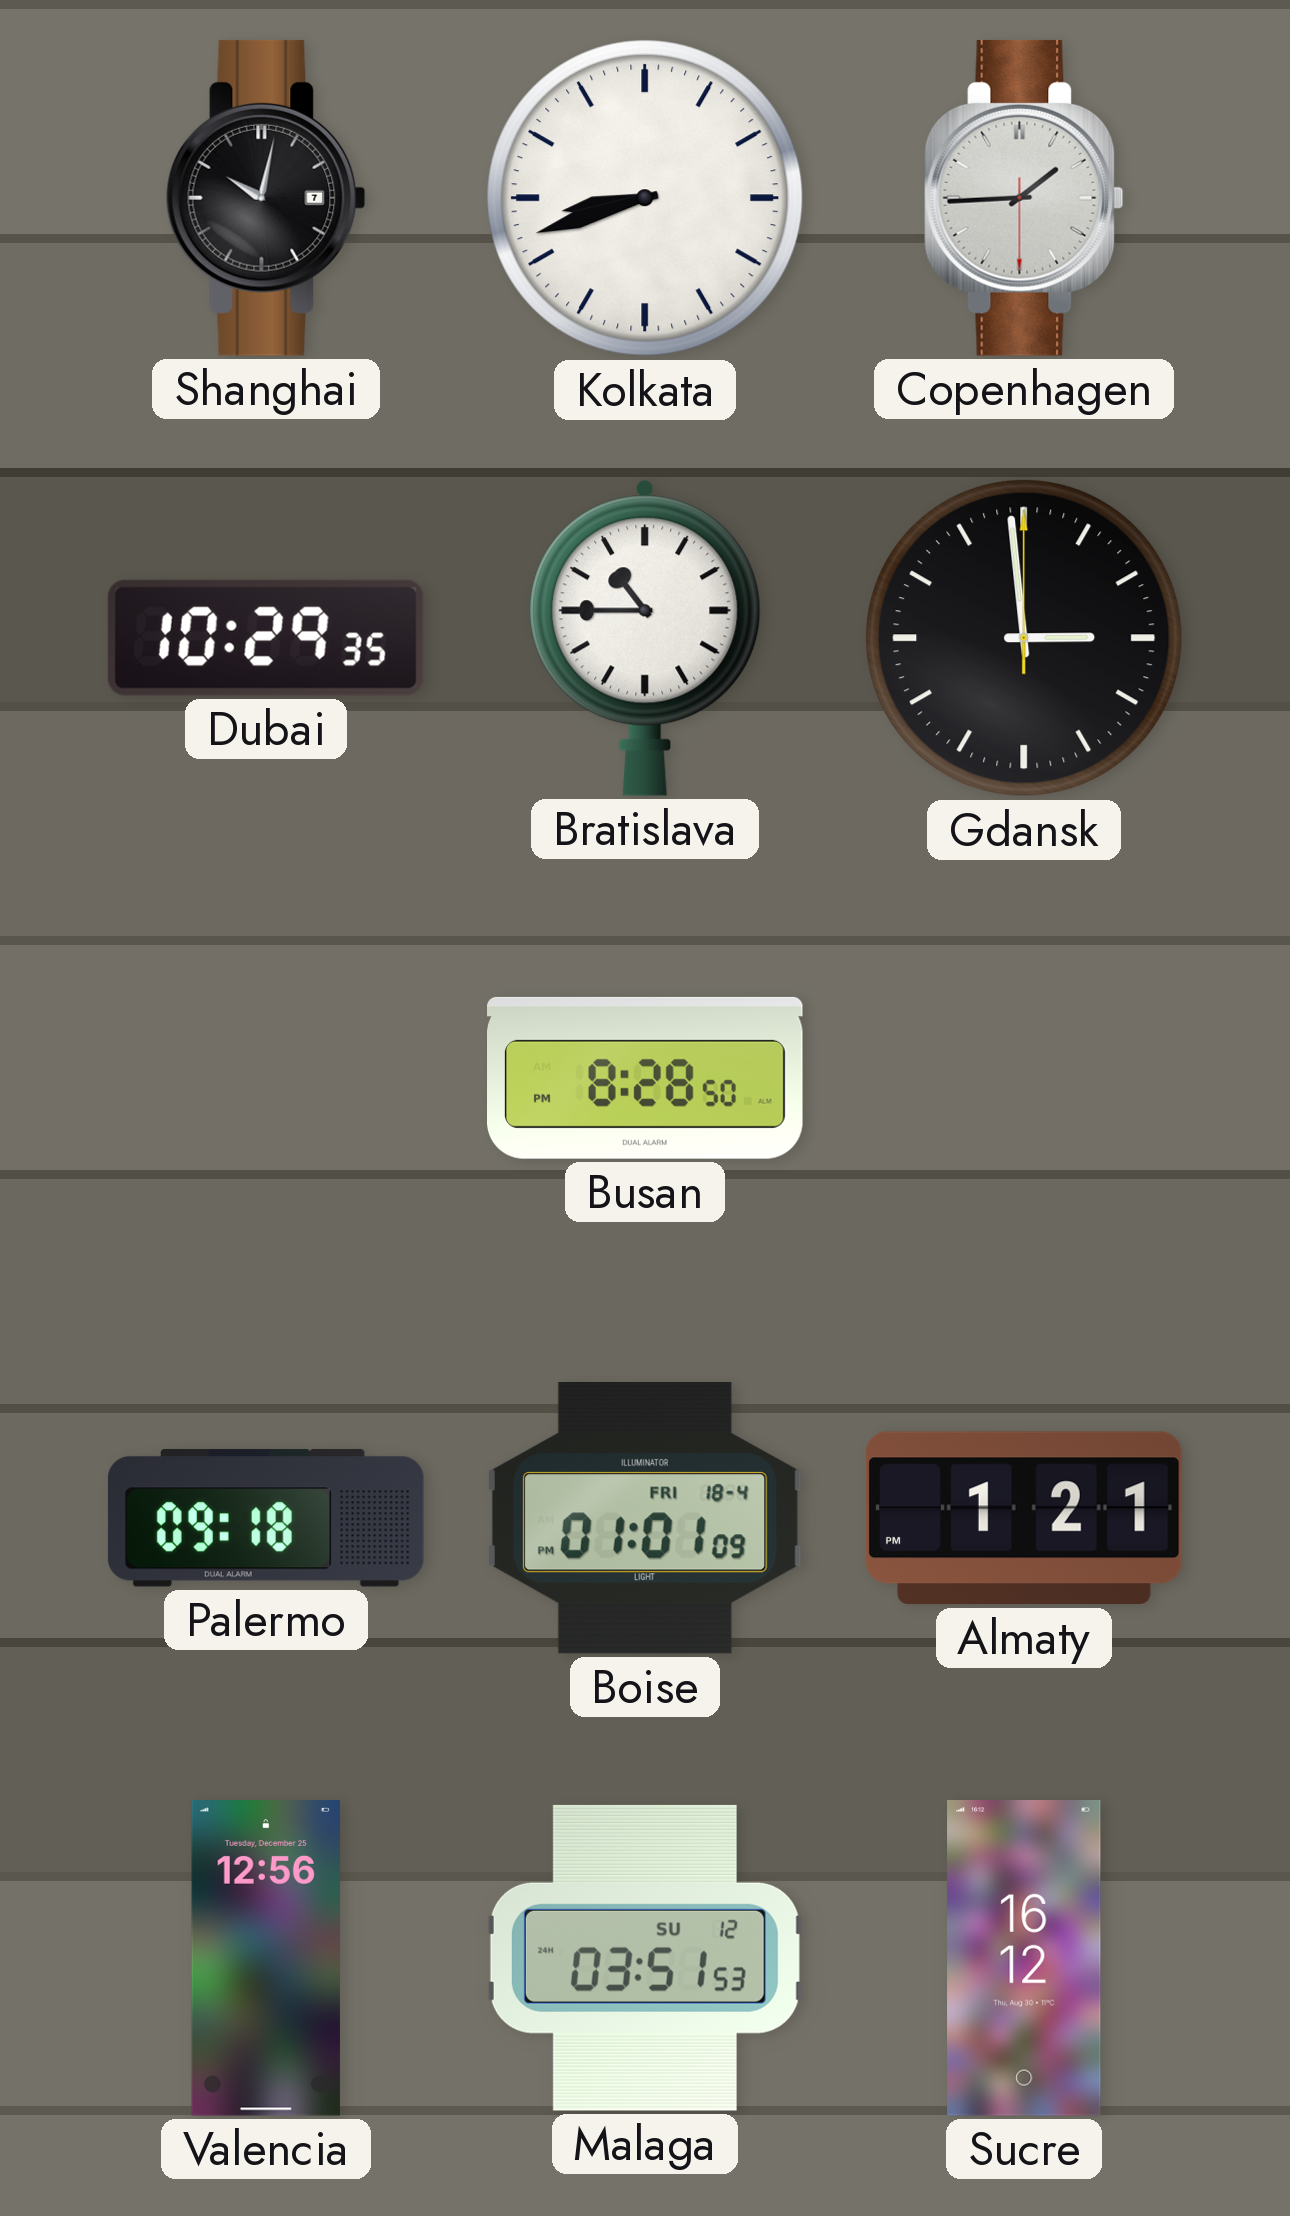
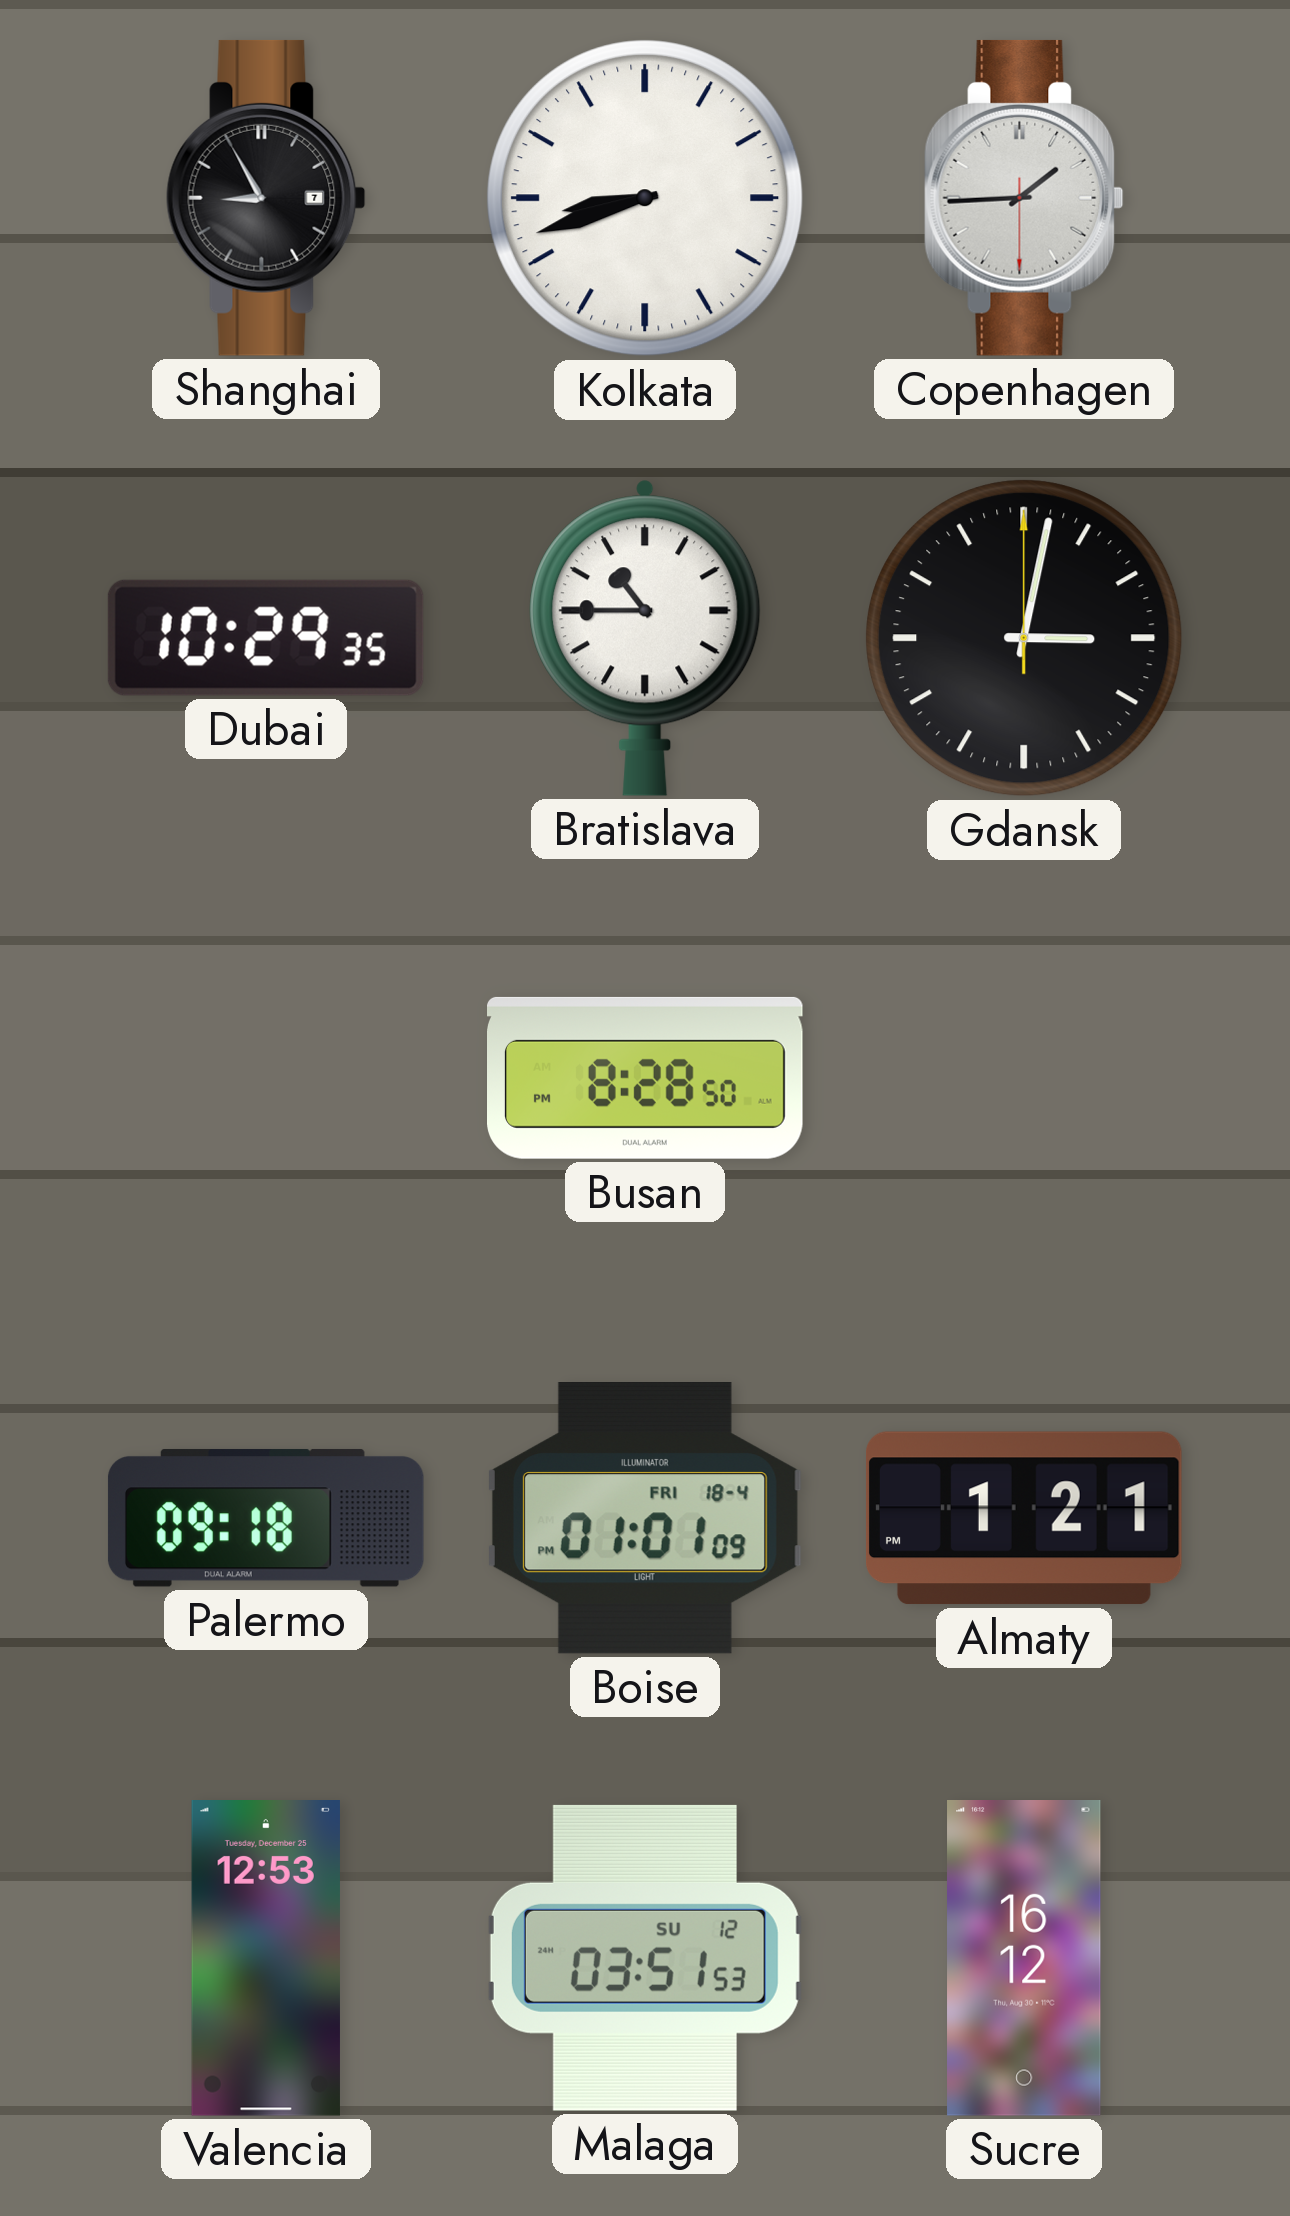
Shanghai: 10:02 -> 8:55
Gdansk: 2:59 -> 3:02
Valencia: 12:56 -> 12:53
